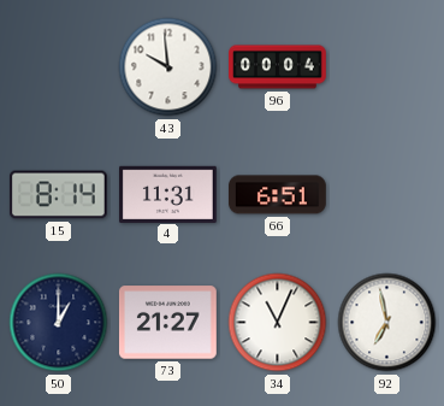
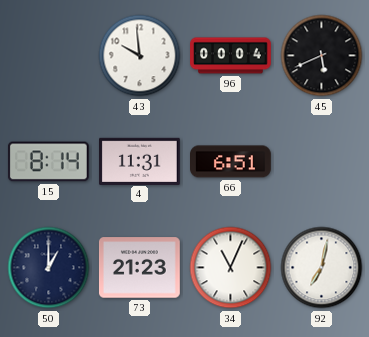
45: none -> 5:41
73: 21:27 -> 21:23
92: 6:58 -> 7:02
